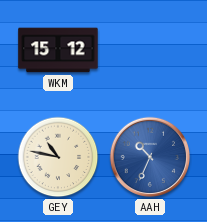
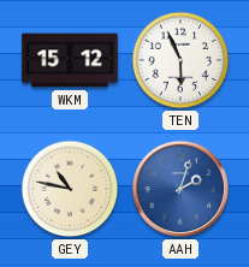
TEN: none -> 5:56
AAH: 10:34 -> 2:03
